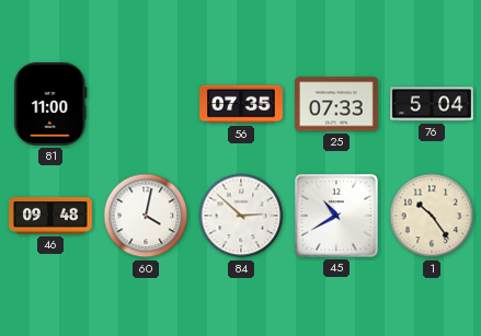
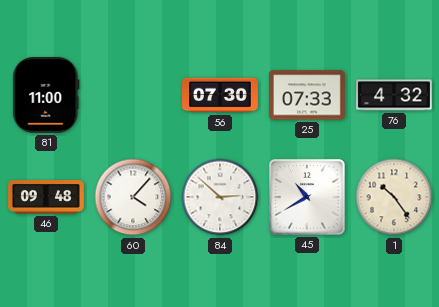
56: 07:35 -> 07:30
76: 5:04 -> 4:32
60: 4:02 -> 4:07
